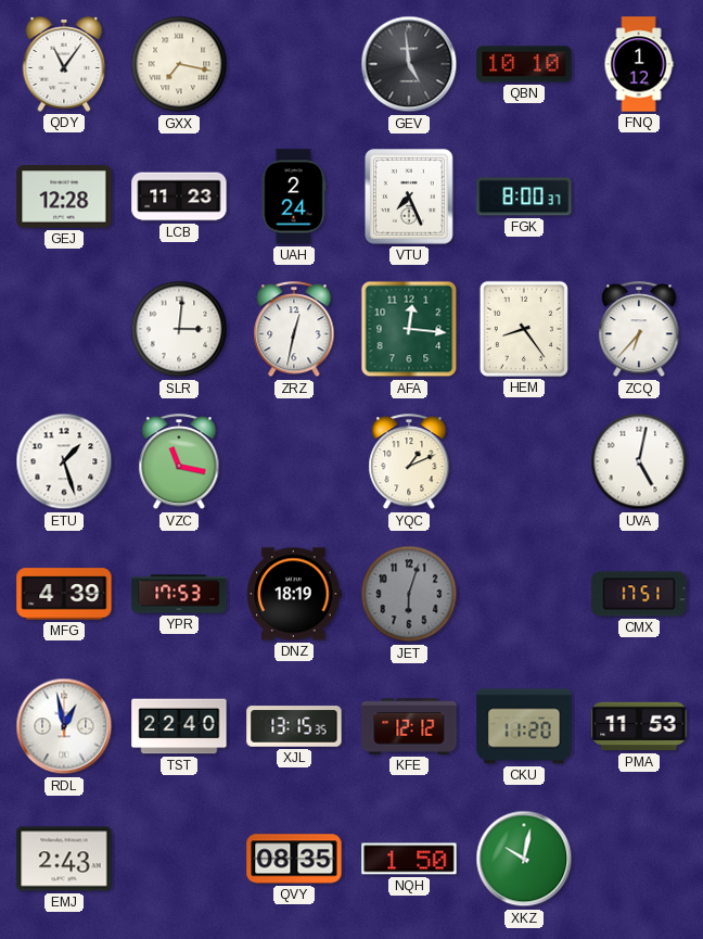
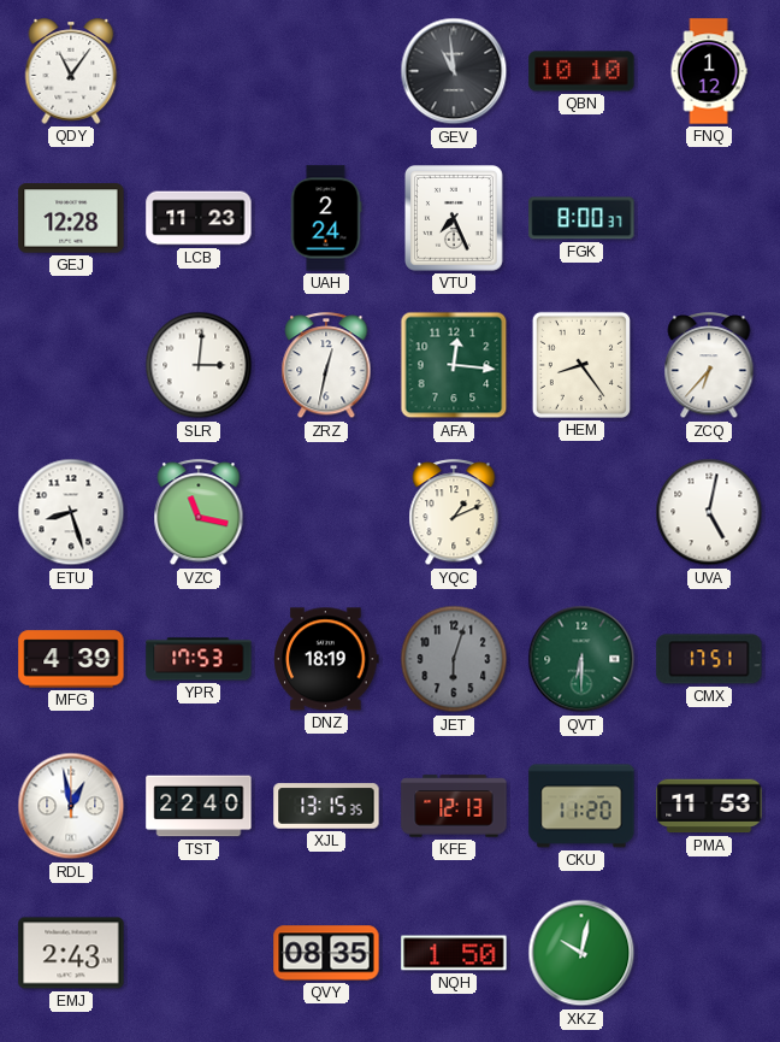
GXX: 7:17 -> none
GEV: 4:59 -> 10:59
ETU: 1:27 -> 8:27
QVT: none -> 6:30
KFE: 12:12 -> 12:13
